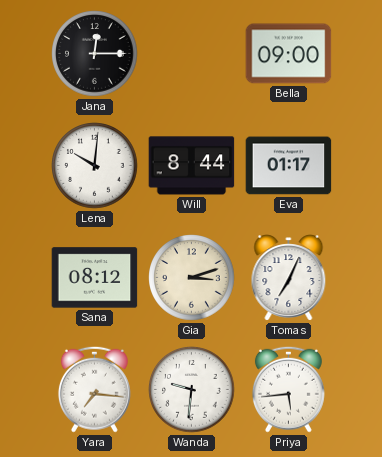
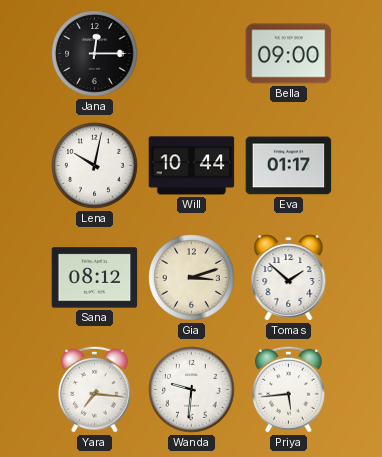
Lena: 10:01 -> 10:02
Will: 8:44 -> 10:44
Tomas: 7:04 -> 1:52
